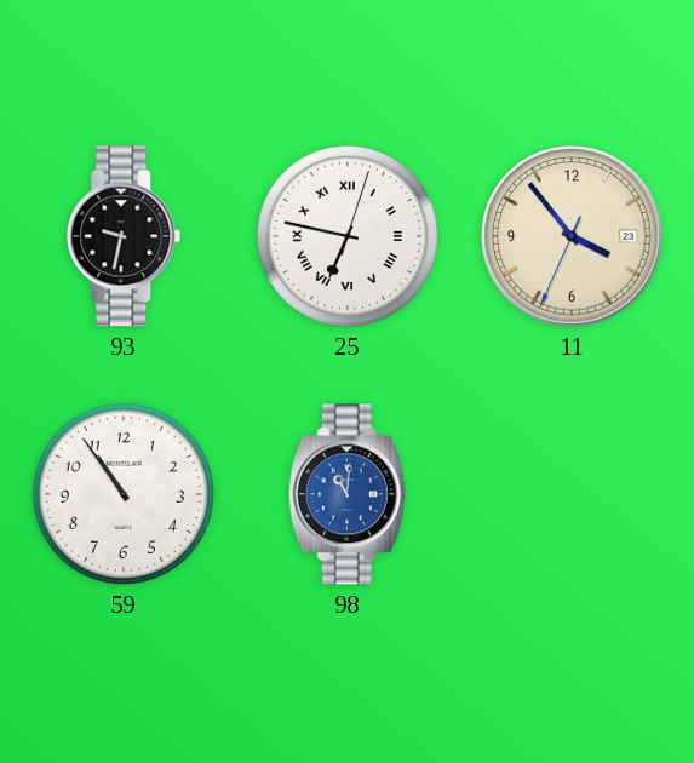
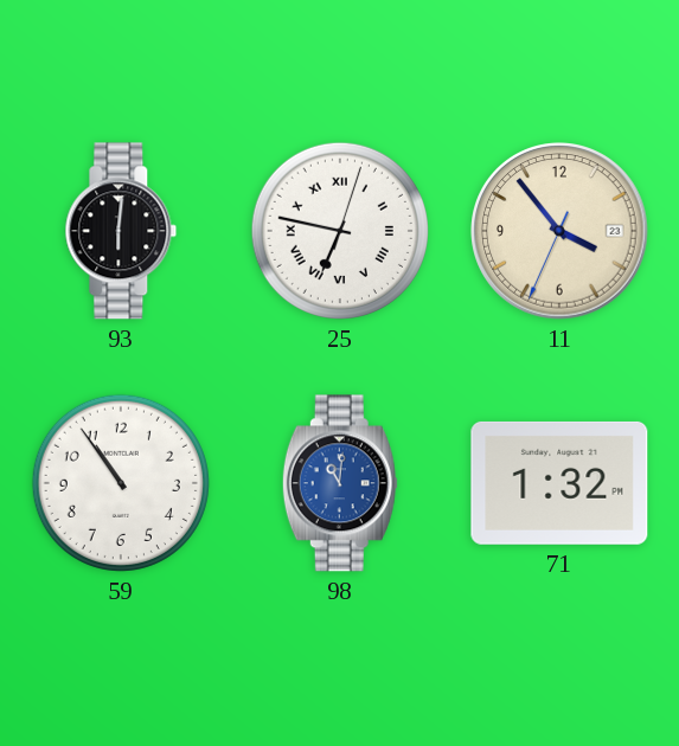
93: 9:32 -> 6:01
71: none -> 1:32
